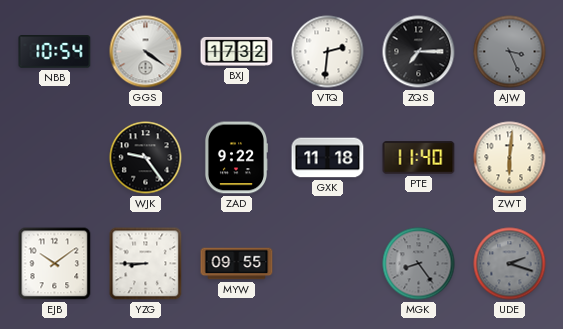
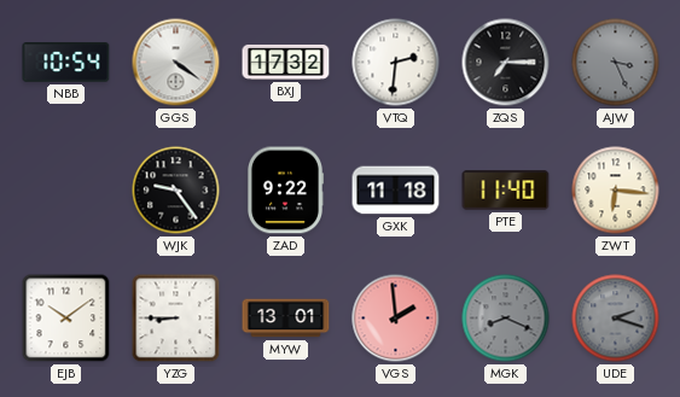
ZWT: 6:01 -> 6:16
MYW: 09:55 -> 13:01
VGS: none -> 1:59
MGK: 8:24 -> 8:19
